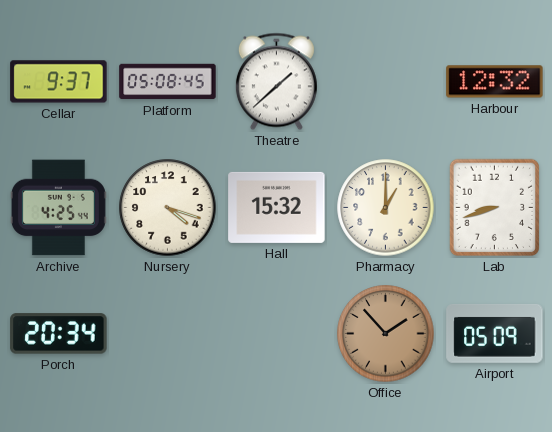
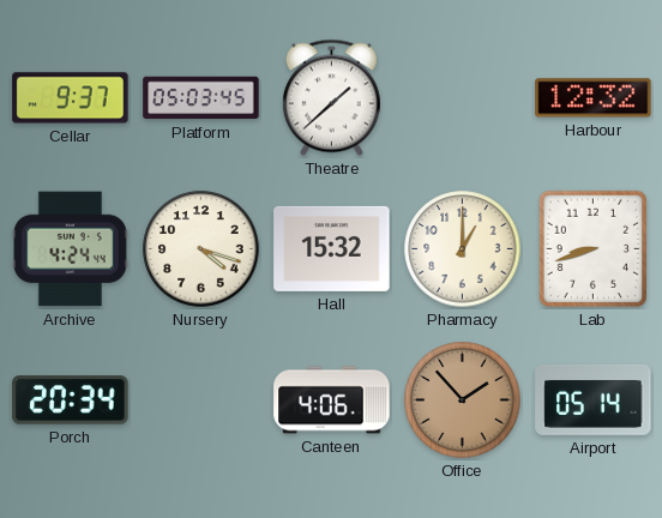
Platform: 05:08 -> 05:03
Archive: 4:25 -> 4:24
Canteen: none -> 4:06
Airport: 05:09 -> 05:14
